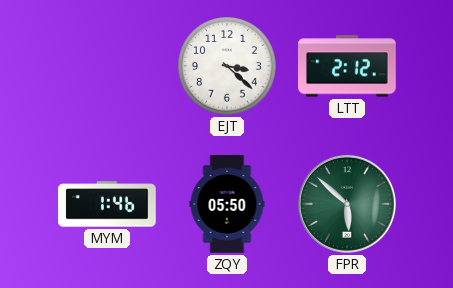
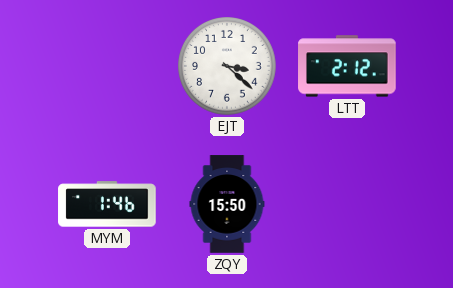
ZQY: 05:50 -> 15:50
FPR: 5:52 -> none
